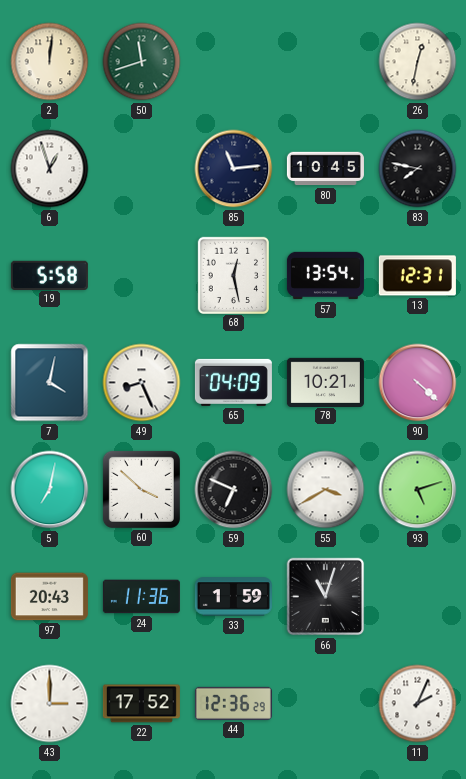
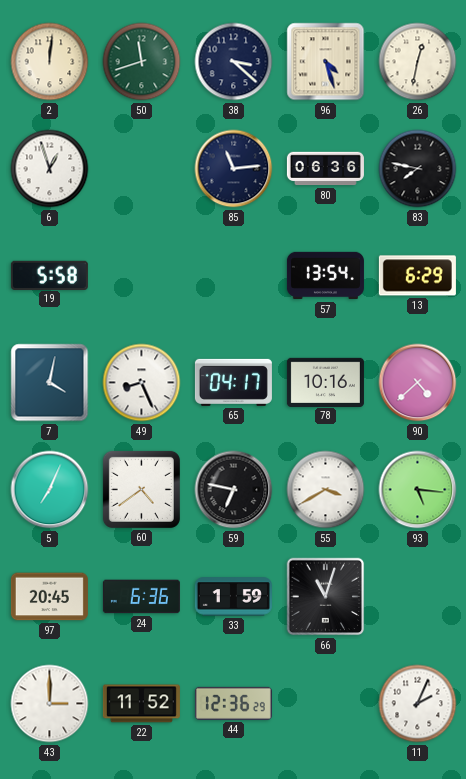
38: none -> 3:22
96: none -> 4:27
80: 10:45 -> 06:36
68: 12:28 -> none
13: 12:31 -> 6:29
65: 04:09 -> 04:17
78: 10:21 -> 10:16
90: 4:22 -> 4:38
5: 7:02 -> 7:04
60: 3:52 -> 4:39
59: 6:49 -> 6:47
93: 5:12 -> 5:16
97: 20:43 -> 20:45
24: 11:36 -> 6:36
22: 17:52 -> 11:52
